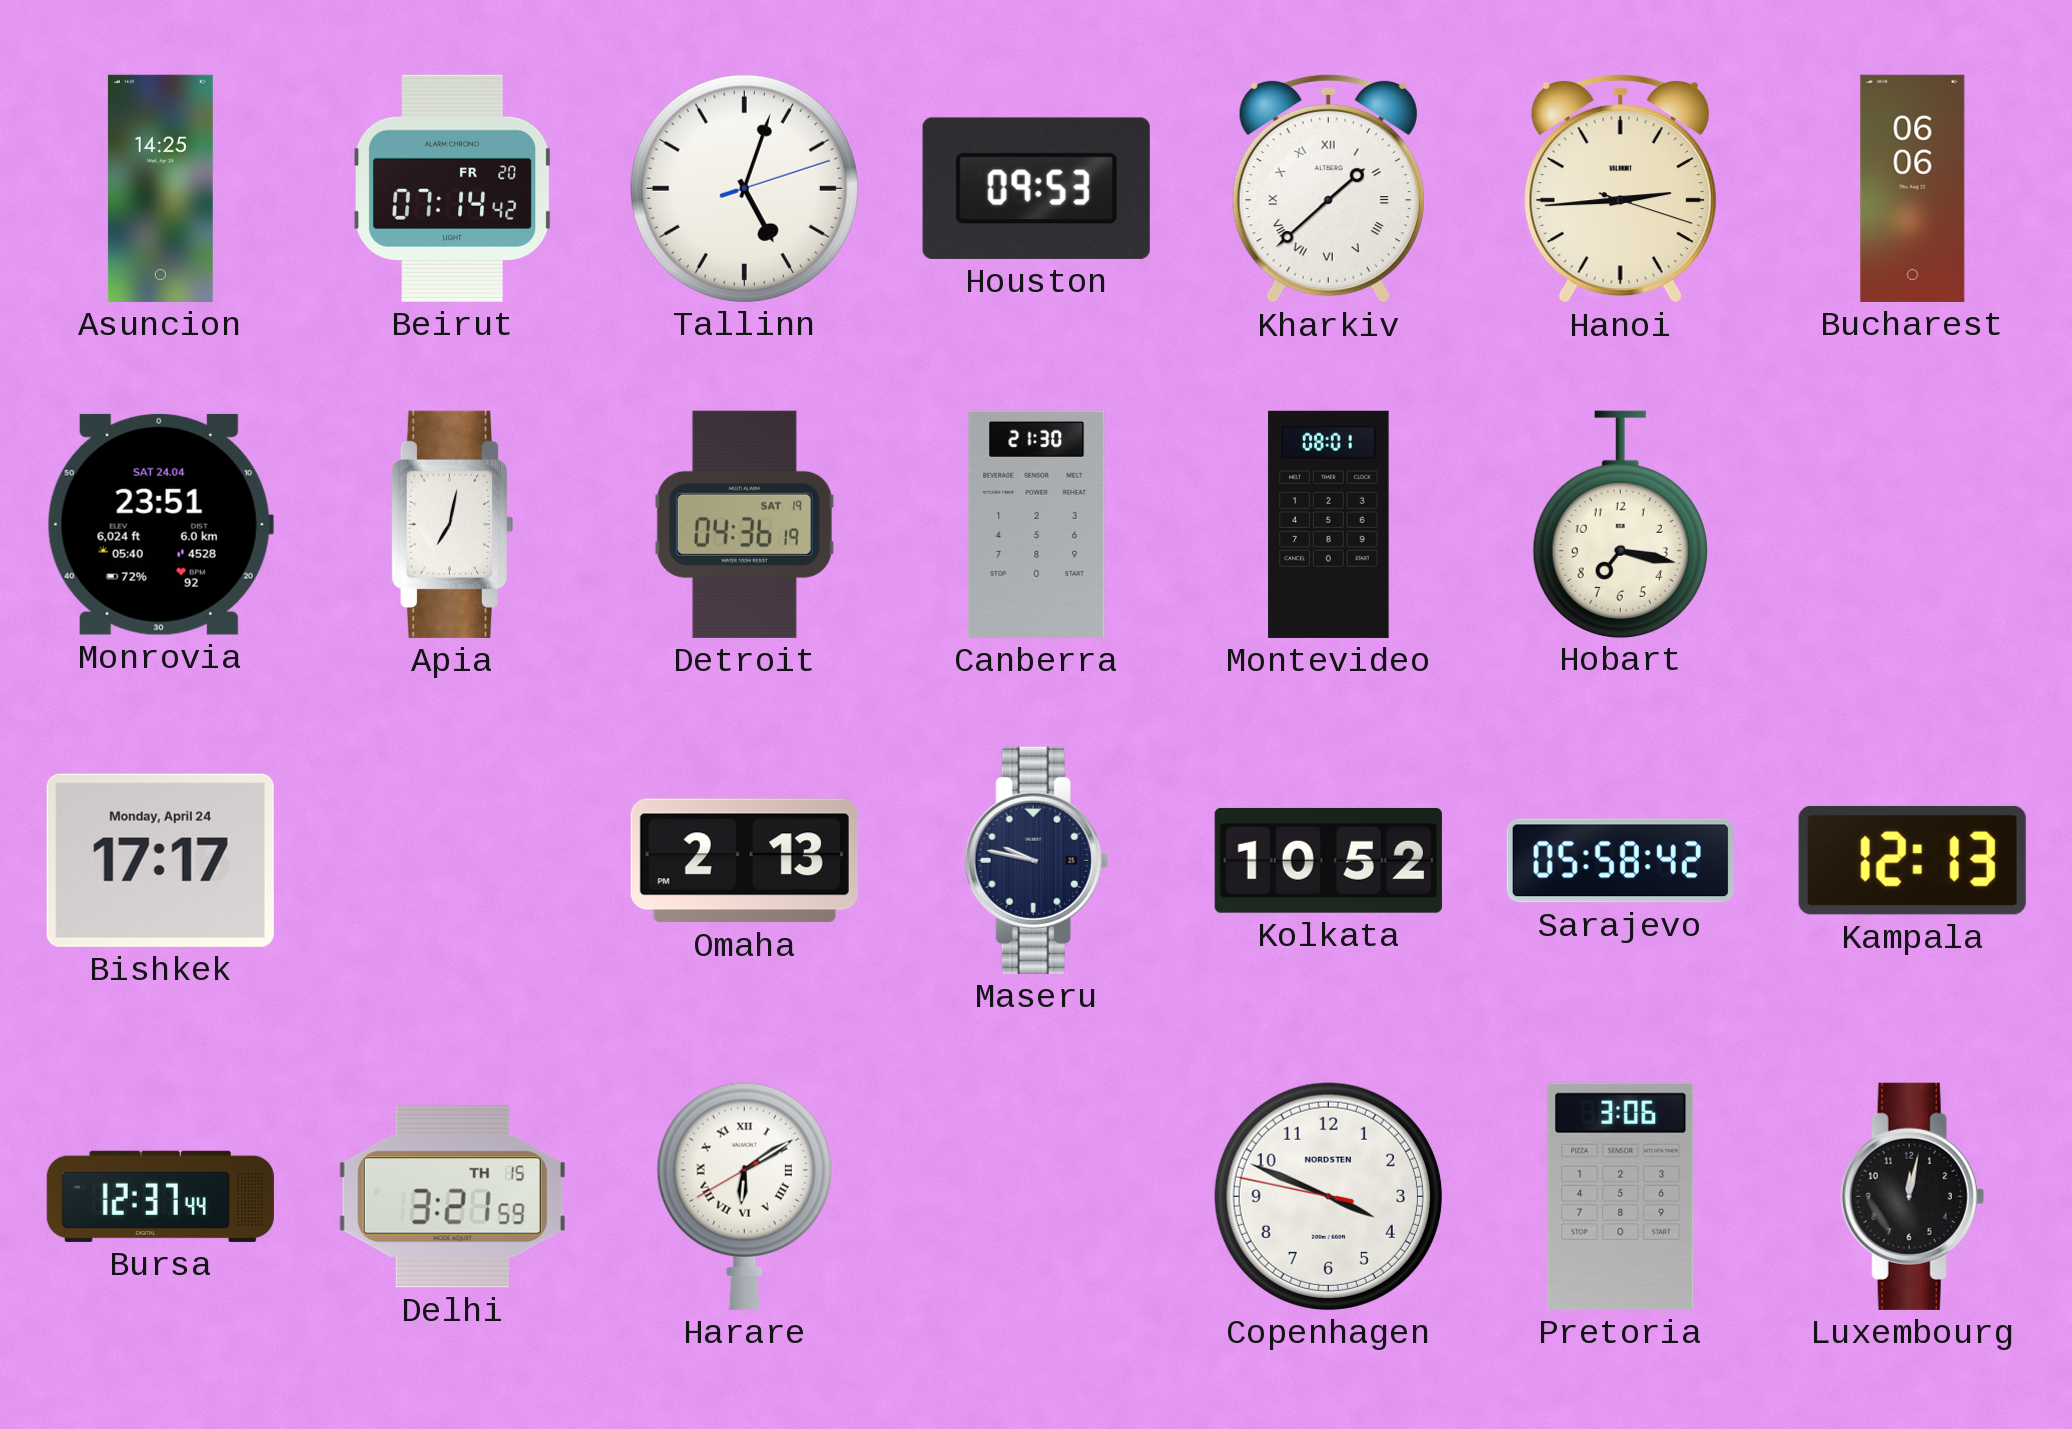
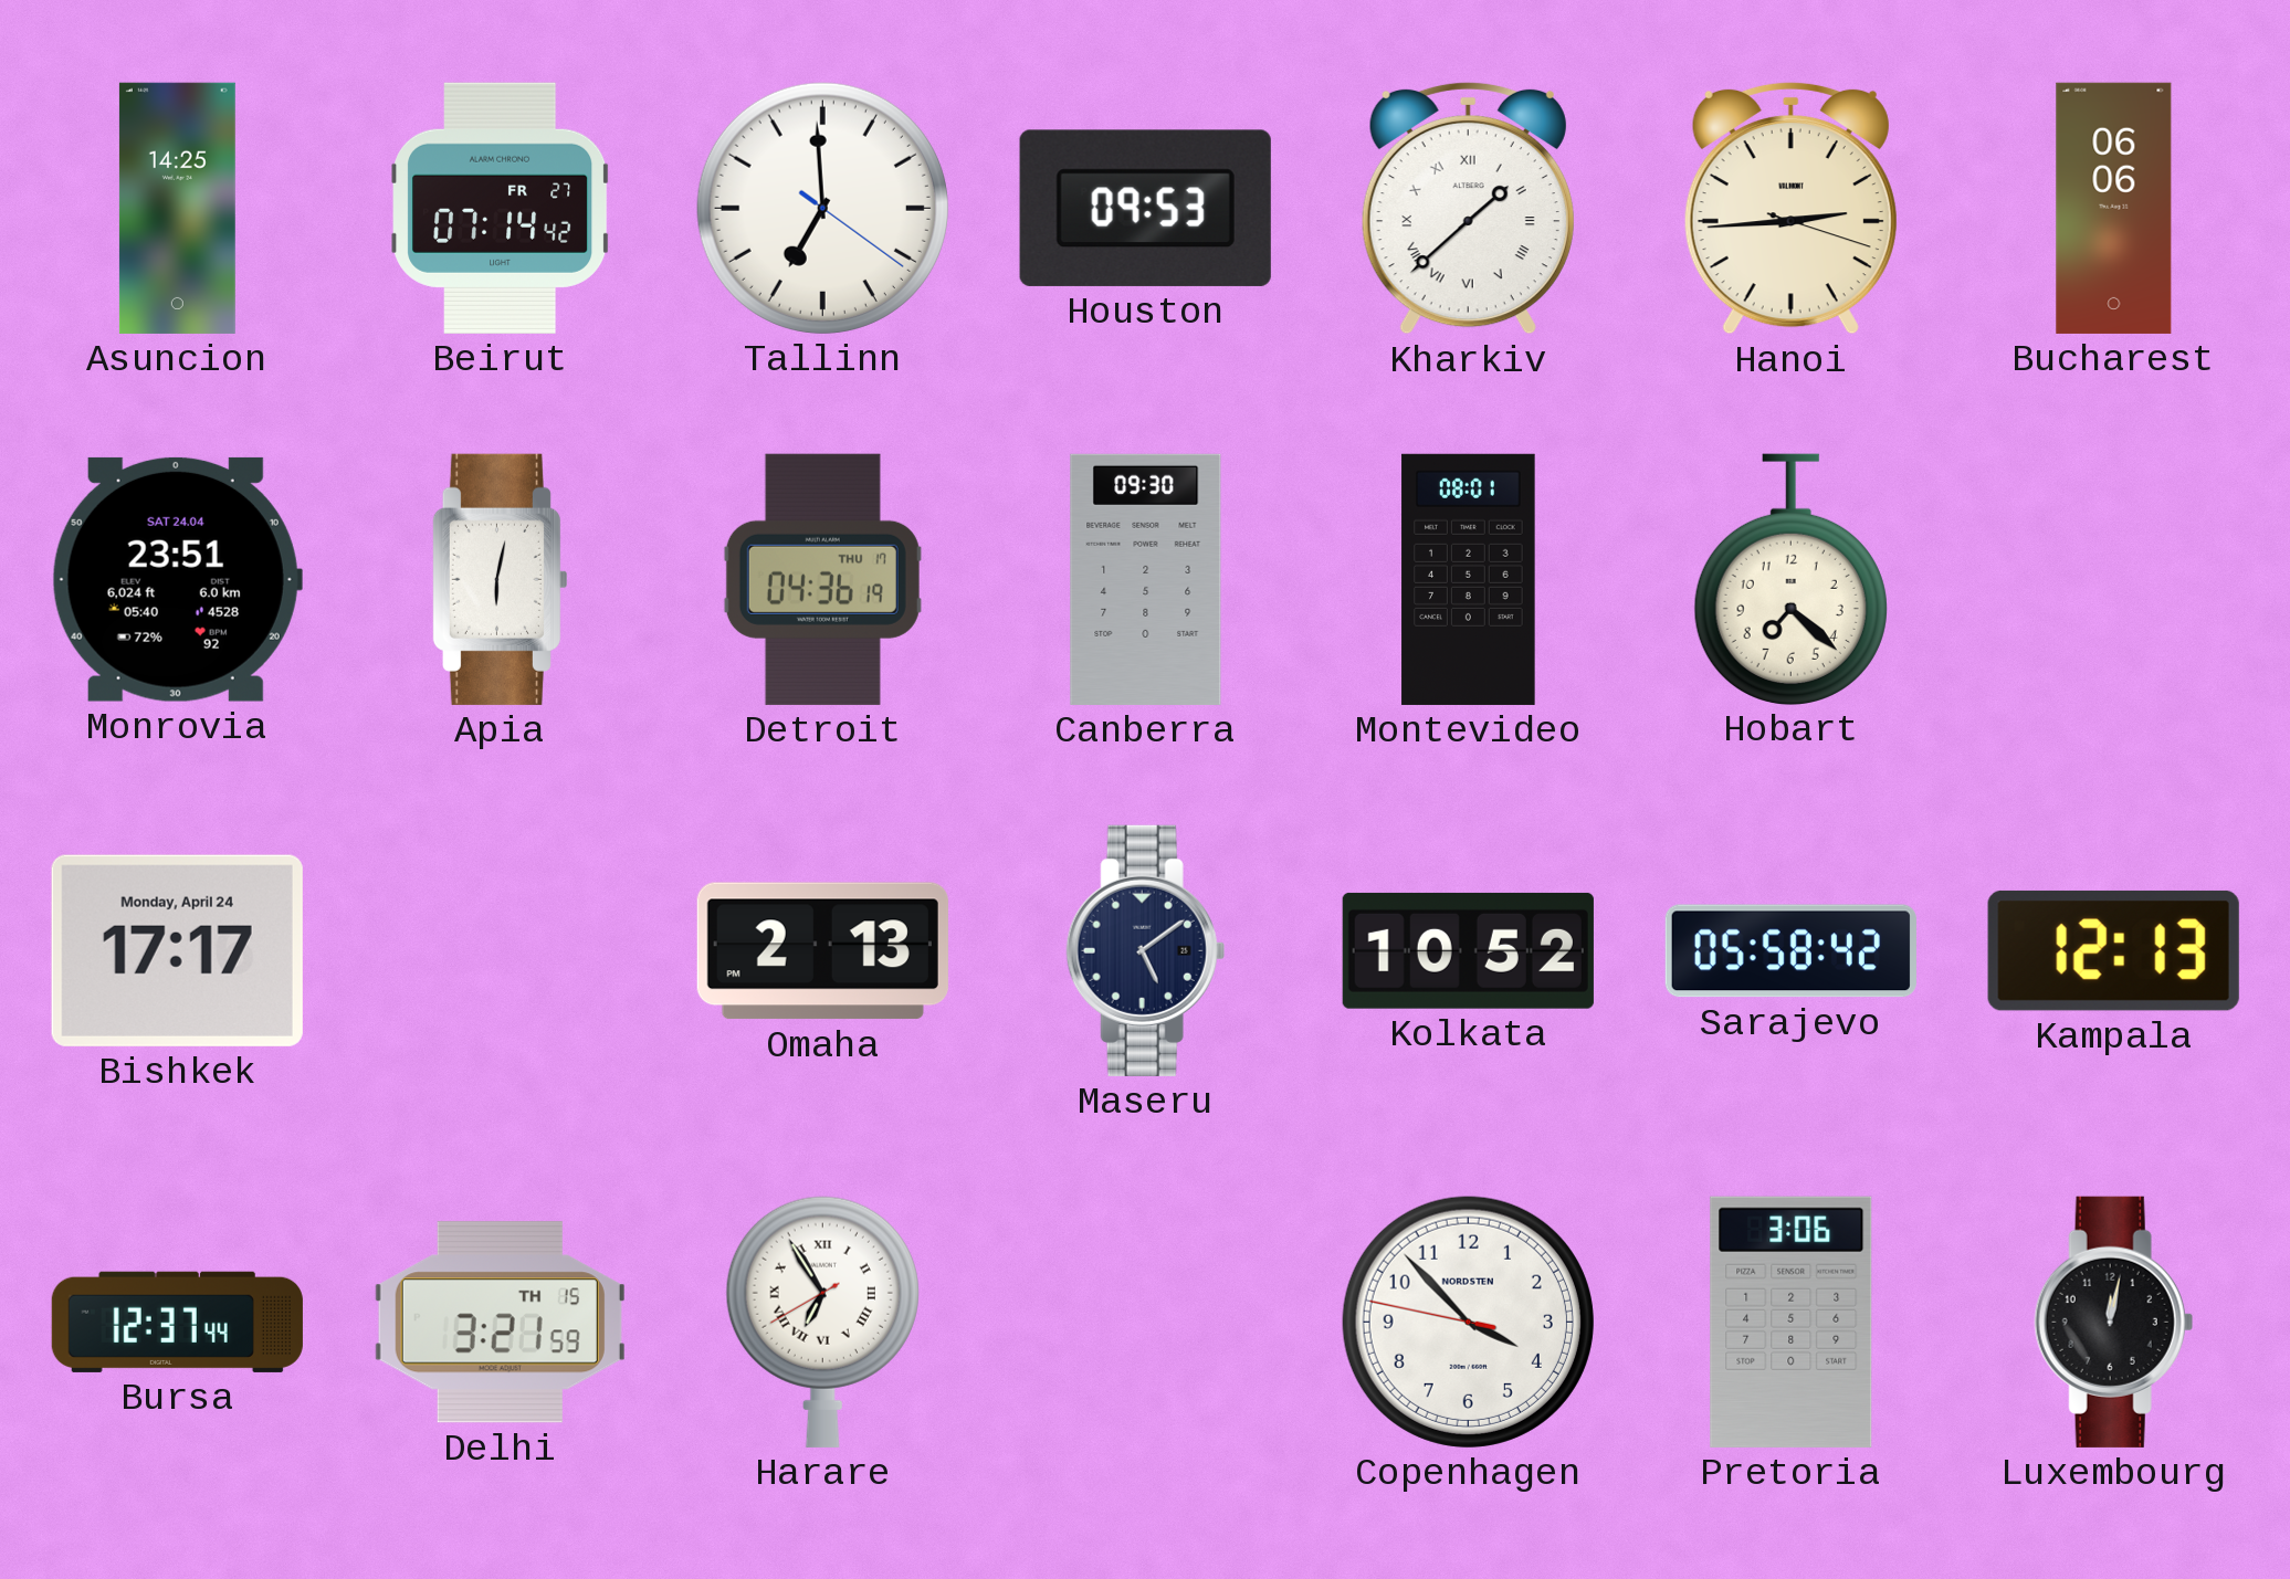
Beirut date: FR 20 -> FR 27
Tallinn: 5:03 -> 6:59
Apia: 7:02 -> 6:02
Detroit date: SAT 19 -> THU 17
Canberra: 21:30 -> 09:30
Hobart: 7:17 -> 7:22
Maseru: 9:47 -> 5:09
Harare: 6:09 -> 6:54
Copenhagen: 3:48 -> 3:52
